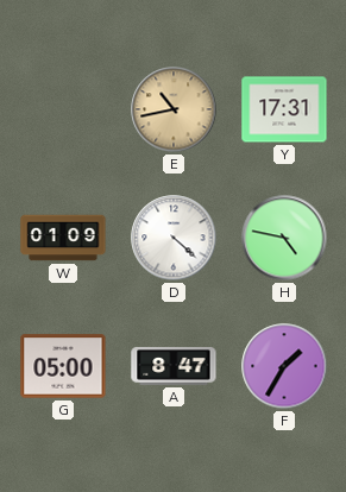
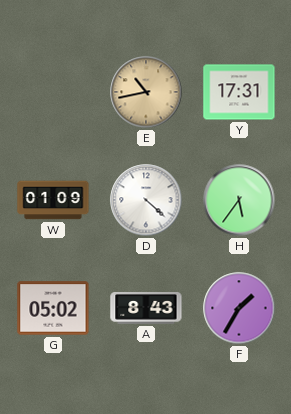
H: 4:47 -> 5:36
G: 05:00 -> 05:02
A: 8:47 -> 8:43
